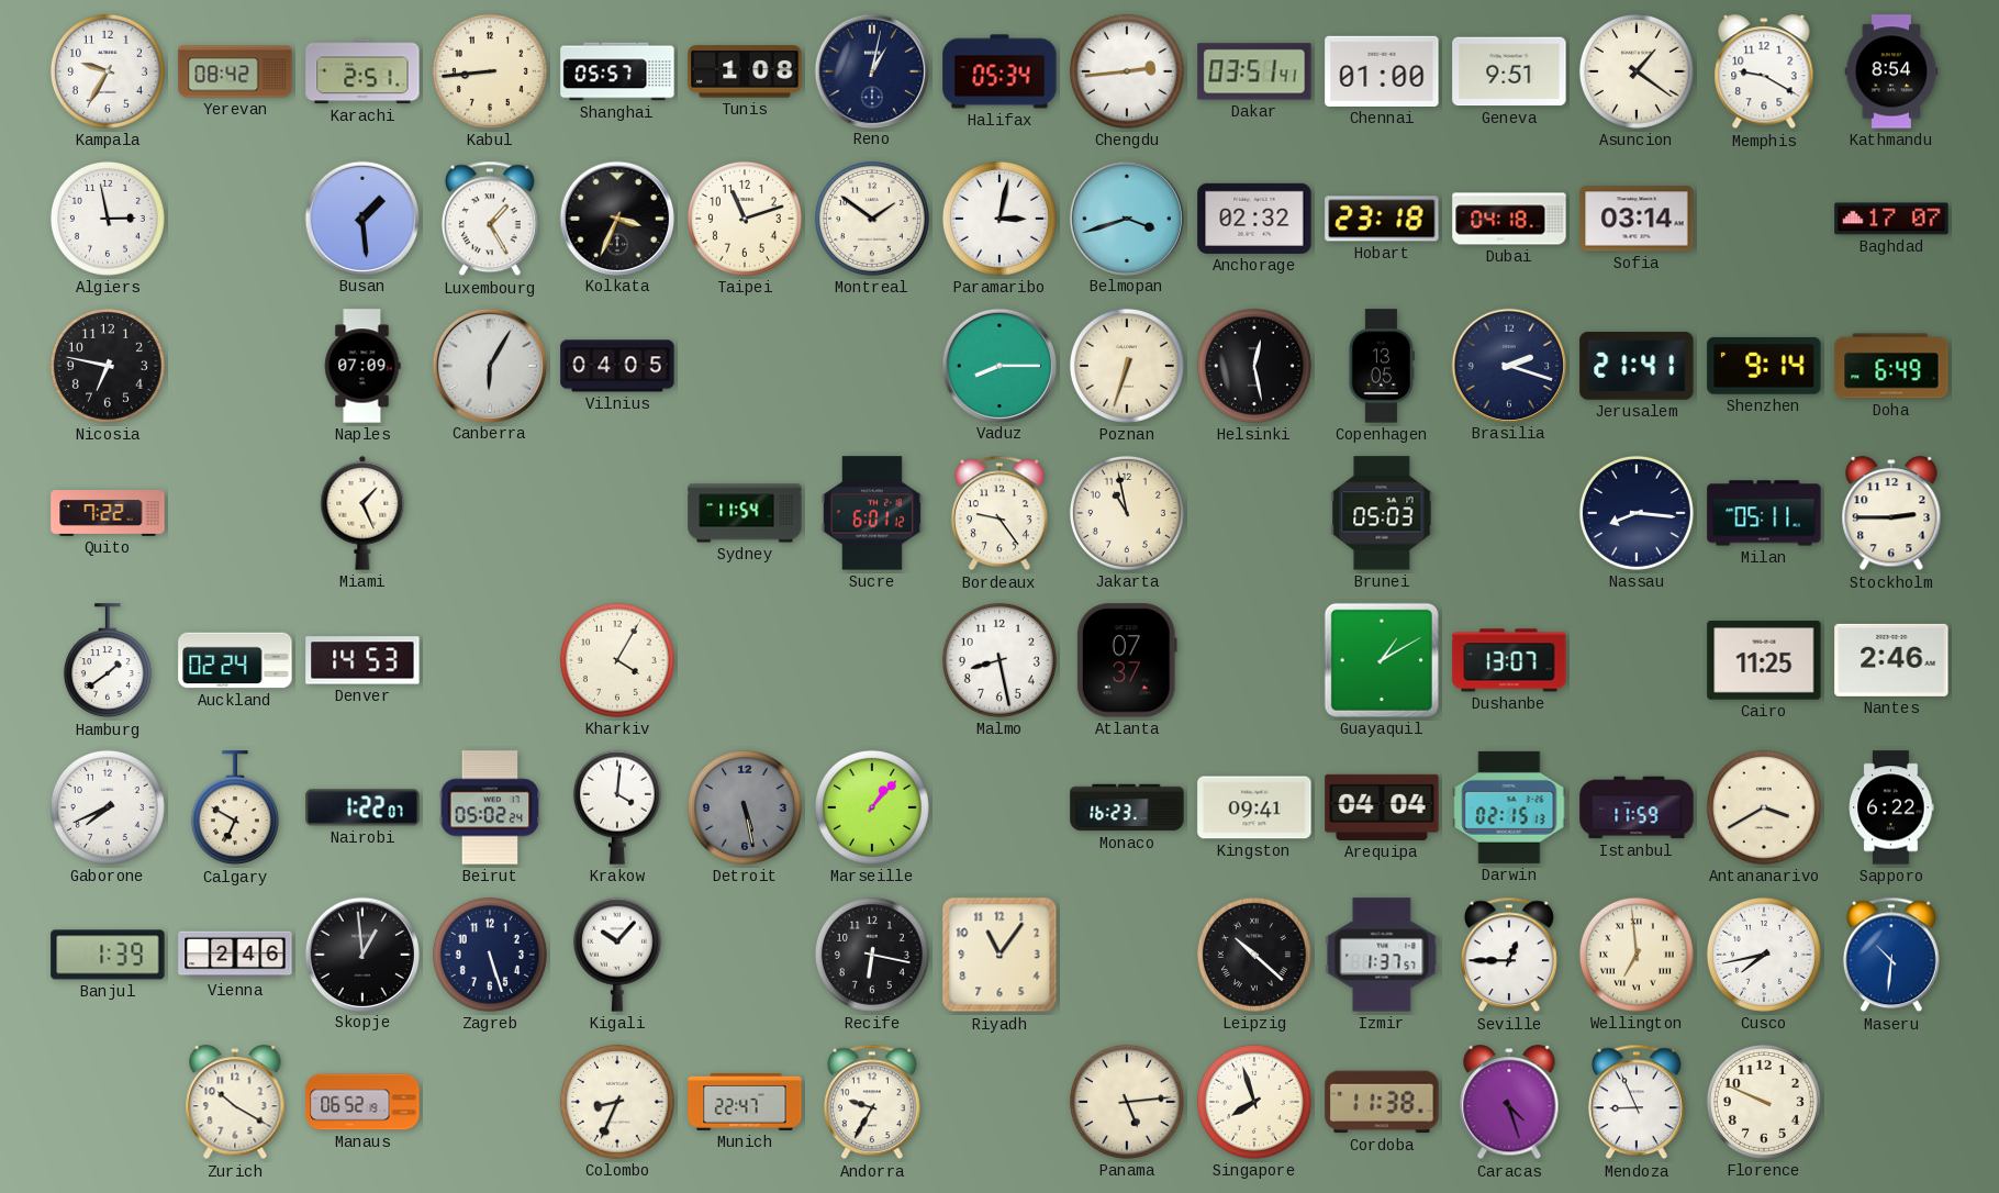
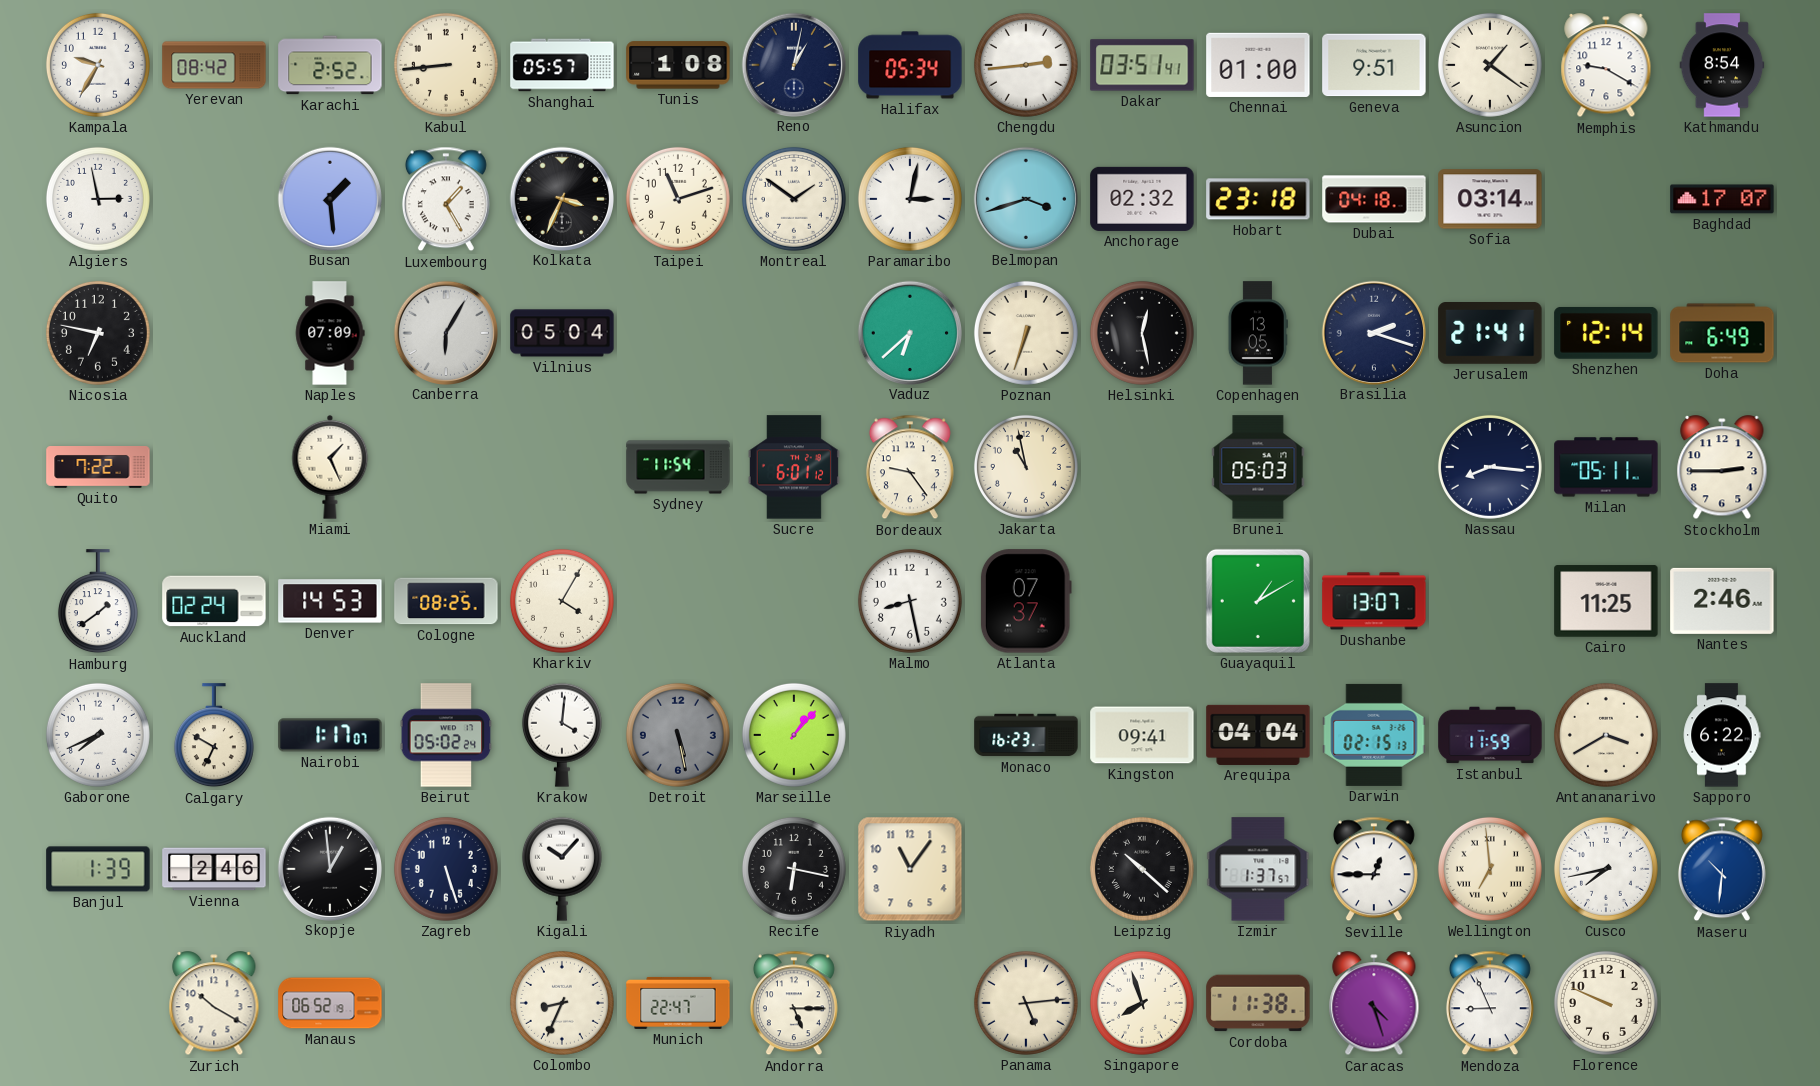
Karachi: 2:51 -> 2:52
Vilnius: 04:05 -> 05:04
Vaduz: 8:15 -> 6:38
Shenzhen: 9:14 -> 12:14
Cologne: none -> 08:25
Nairobi: 1:22 -> 1:17
Andorra: 9:35 -> 5:15
